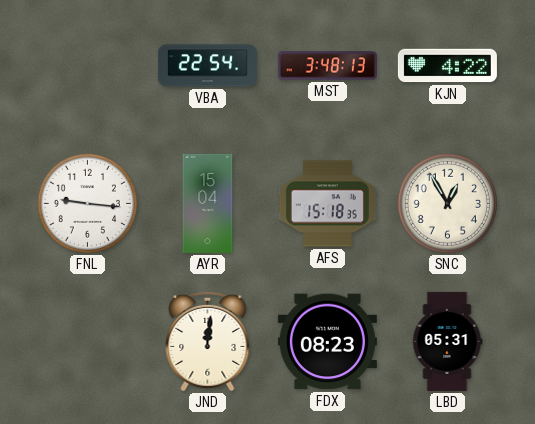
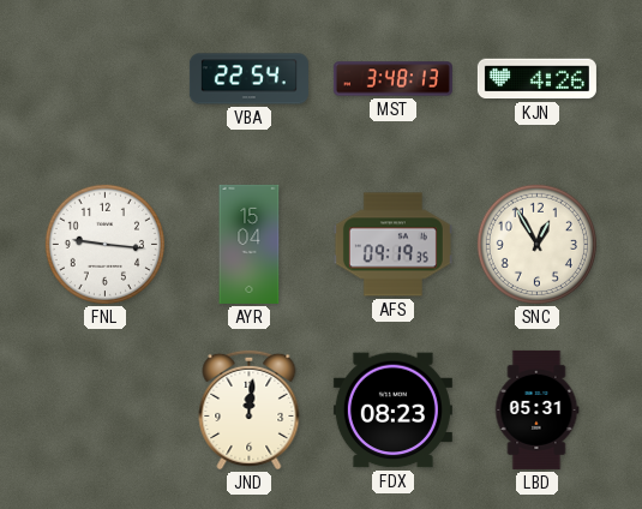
KJN: 4:22 -> 4:26
AFS: 15:18 -> 09:19
